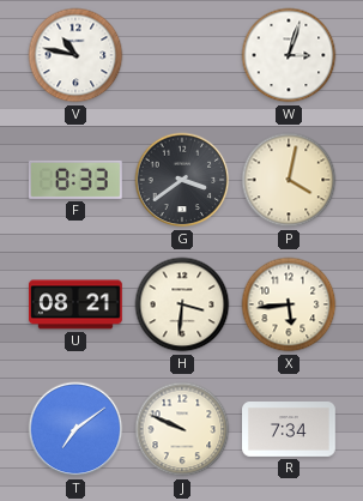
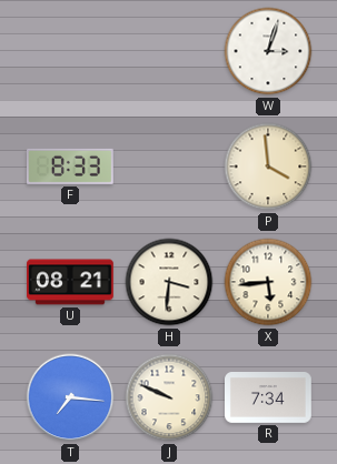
V: 10:47 -> none
G: 3:39 -> none
P: 4:02 -> 3:59
T: 7:09 -> 7:16
